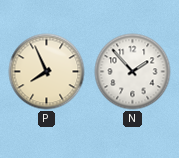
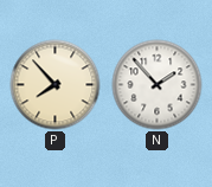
P: 7:56 -> 7:53
